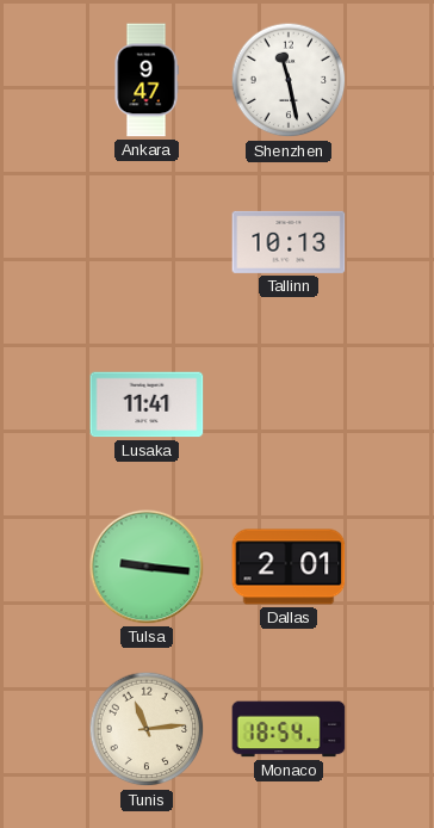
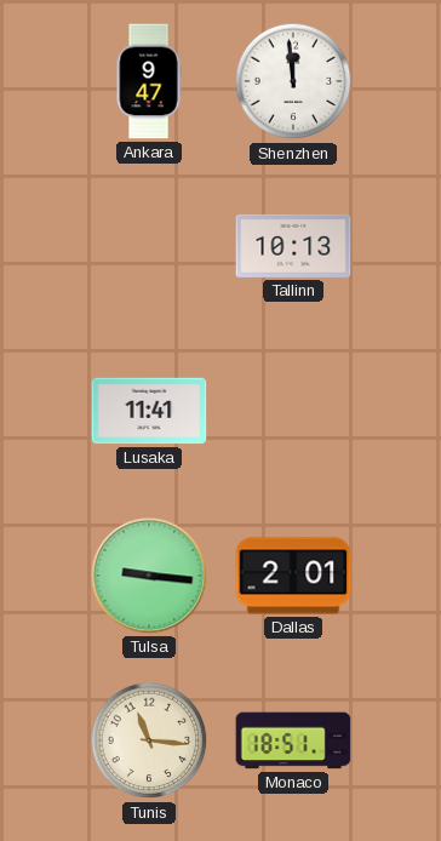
Shenzhen: 11:28 -> 11:59
Tunis: 11:14 -> 11:16
Monaco: 18:54 -> 18:51
